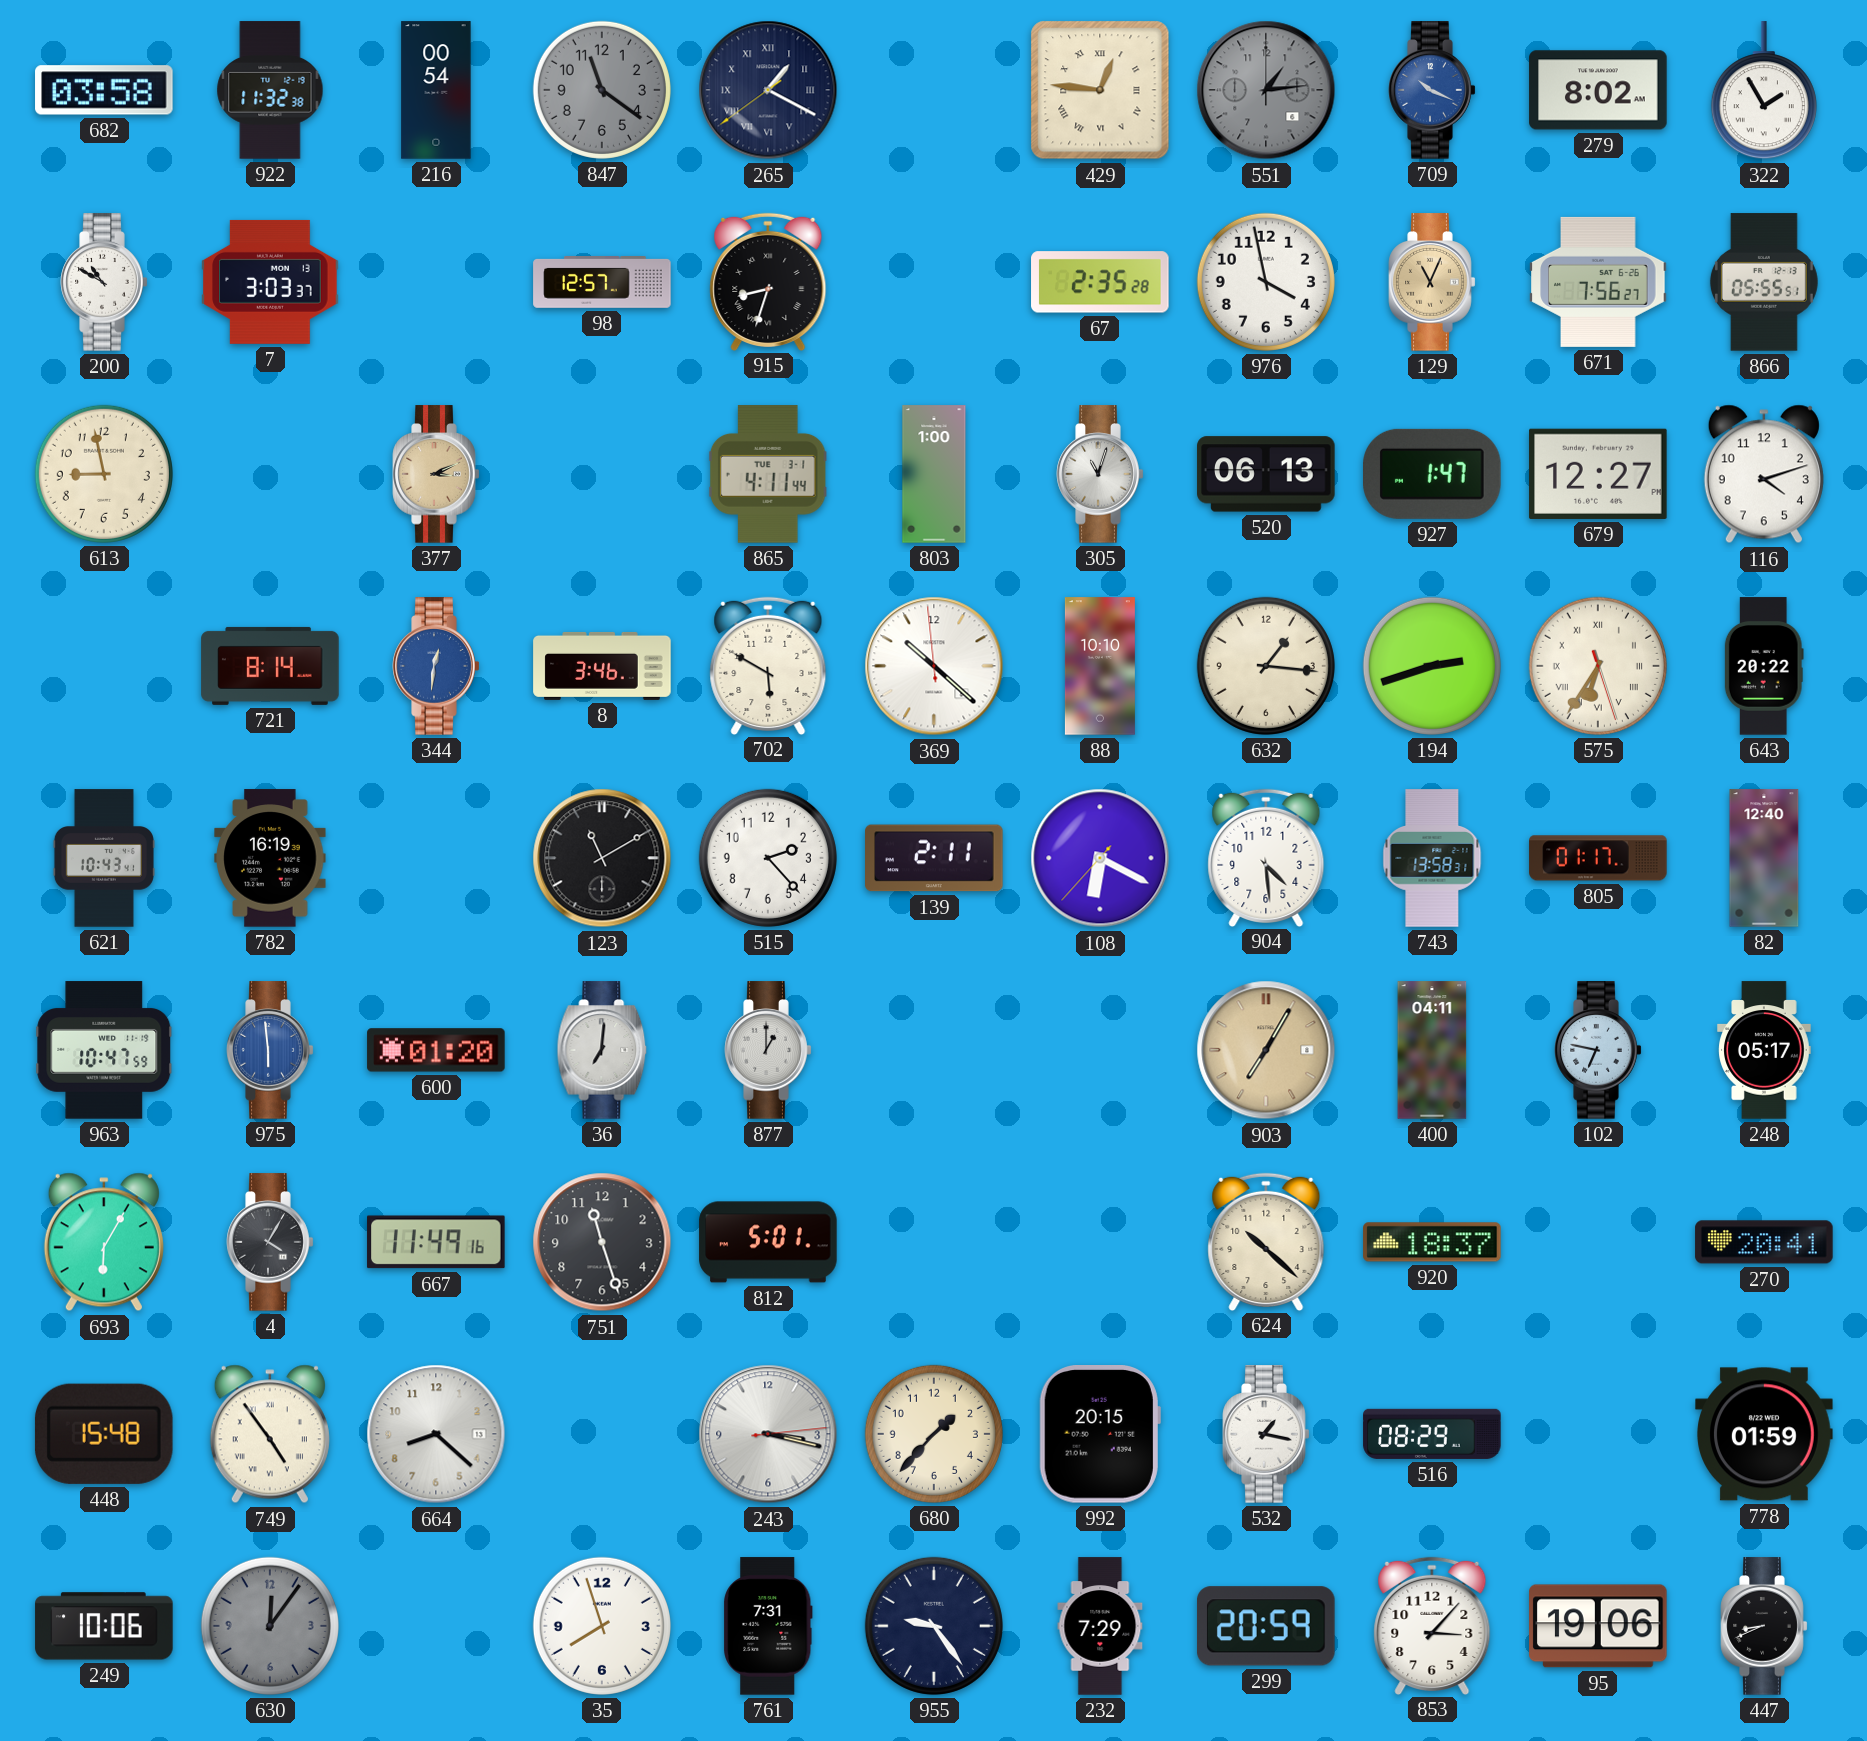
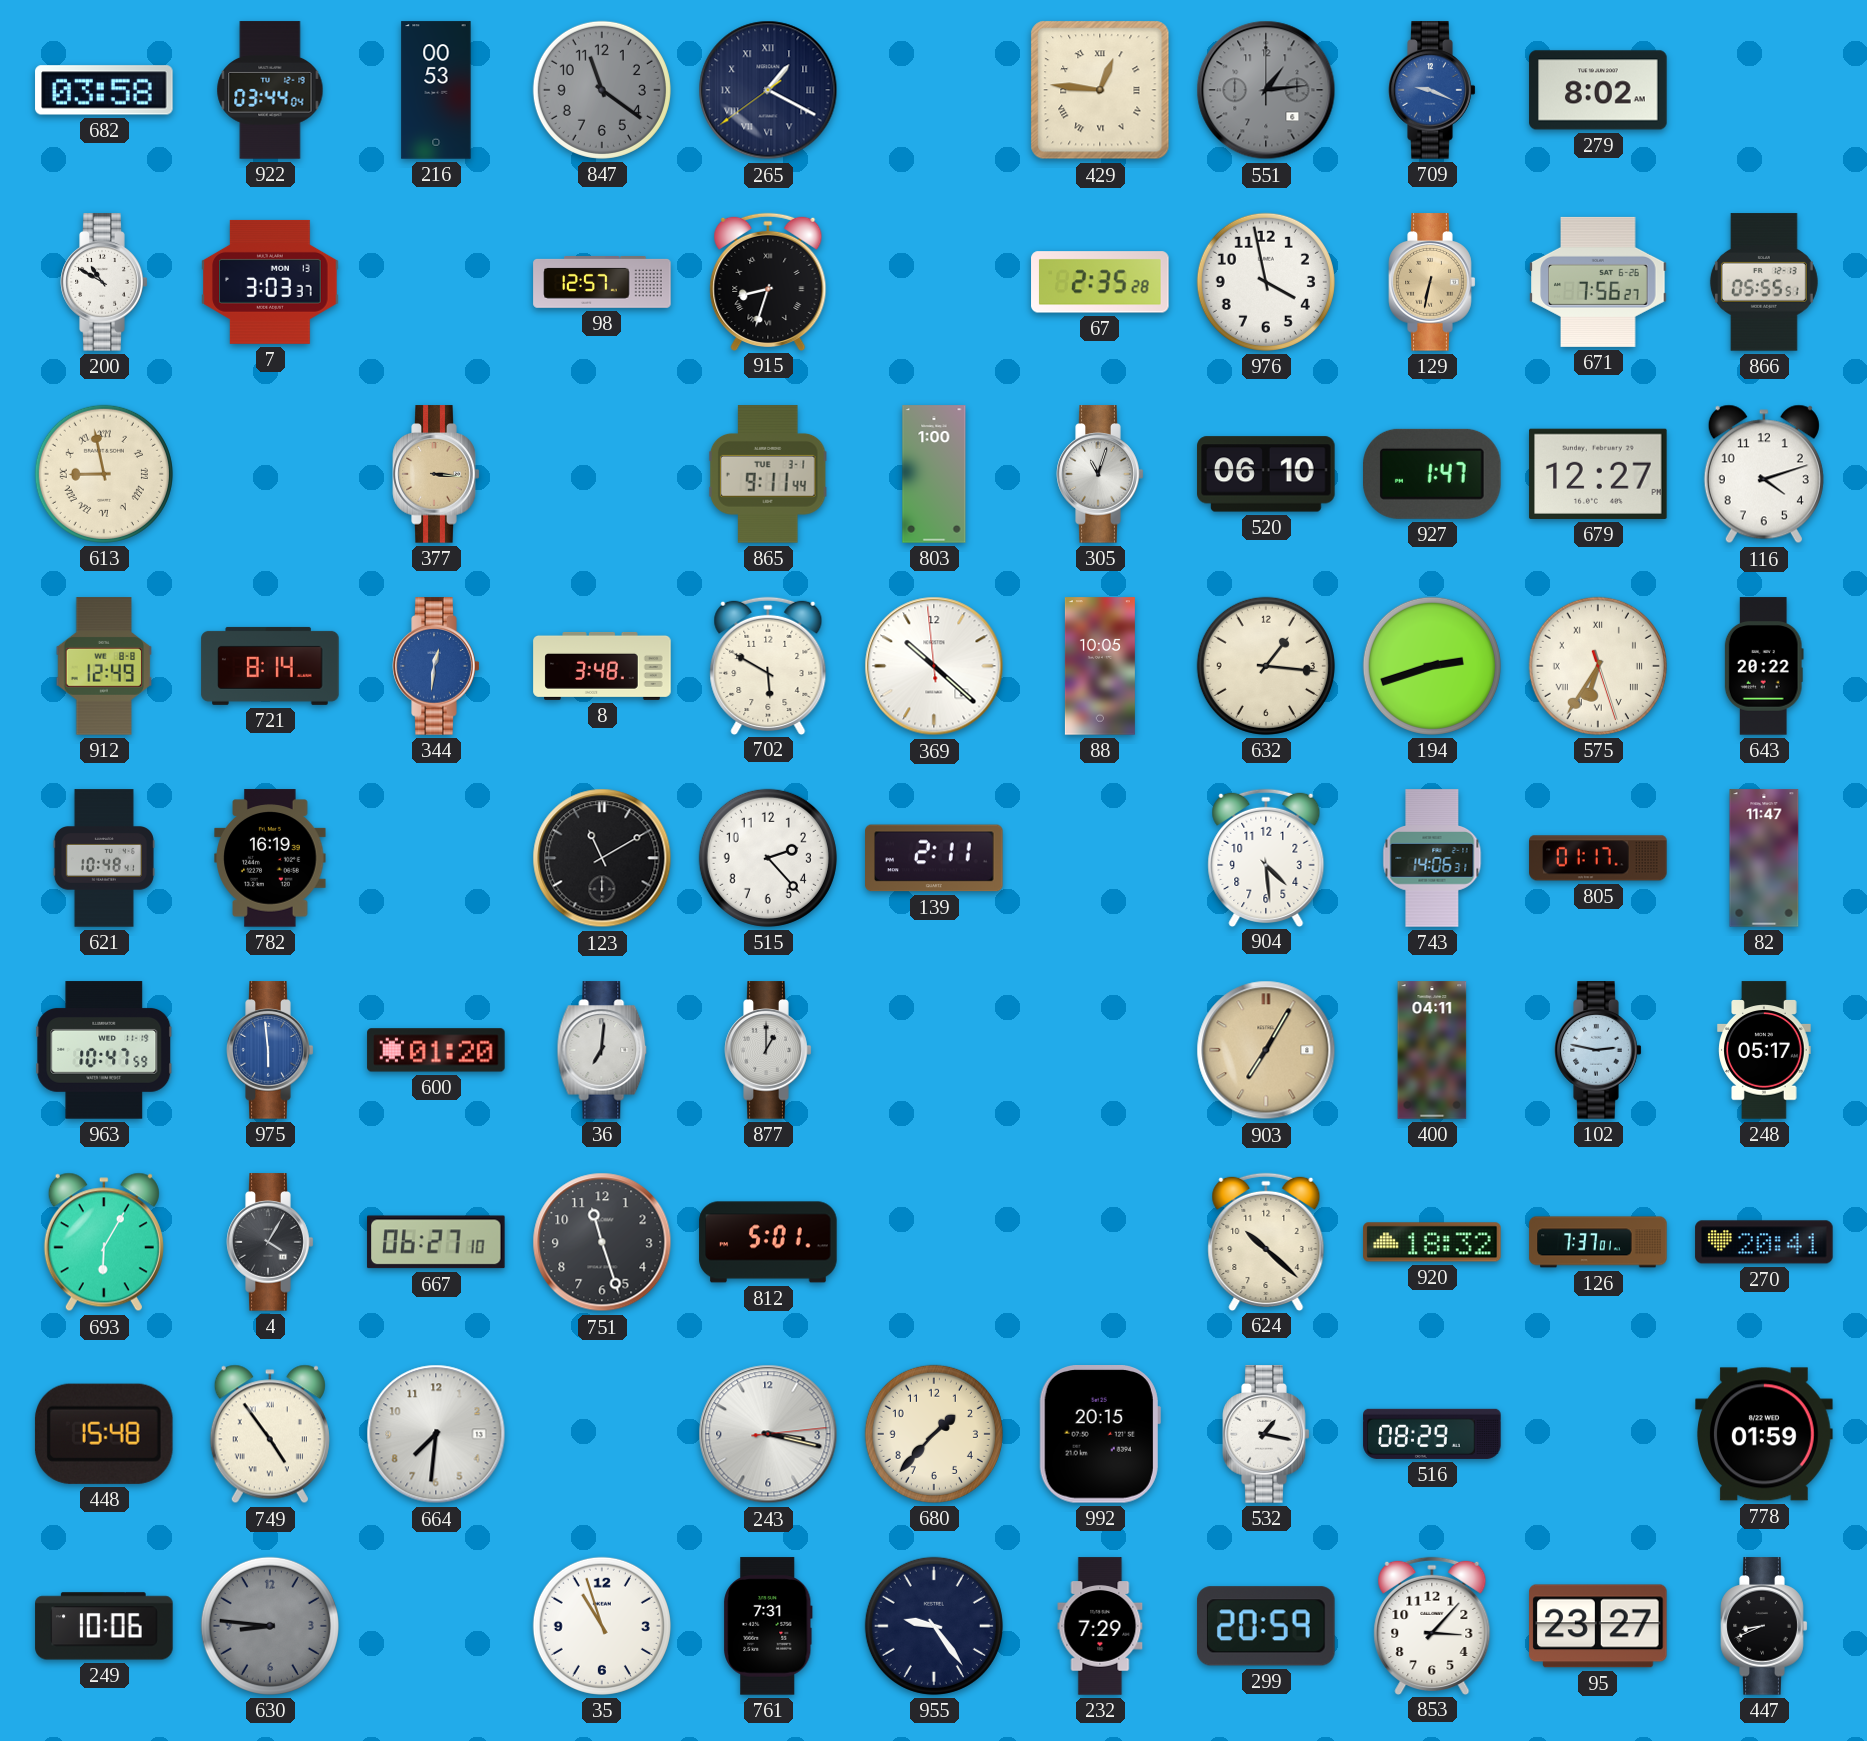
922: 11:32 -> 03:44
216: 00:54 -> 00:53
709: 10:19 -> 9:19
322: 1:55 -> none
129: 11:04 -> 6:32
613 numerals: Arabic -> Roman
377: 3:11 -> 3:16
865: 4:11 -> 9:11
520: 06:13 -> 06:10
912: none -> 12:49
8: 3:46 -> 3:48
88: 10:10 -> 10:05
621: 10:43 -> 10:48
108: 6:19 -> none
743: 13:58 -> 14:06
82: 12:40 -> 11:47
102: 6:47 -> 2:47
667: 11:49 -> 06:27
920: 18:37 -> 18:32
126: none -> 7:37
664: 8:22 -> 7:31
630: 12:06 -> 8:46
35: 7:57 -> 10:57
95: 19:06 -> 23:27
